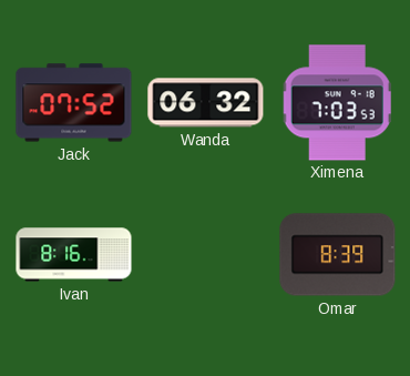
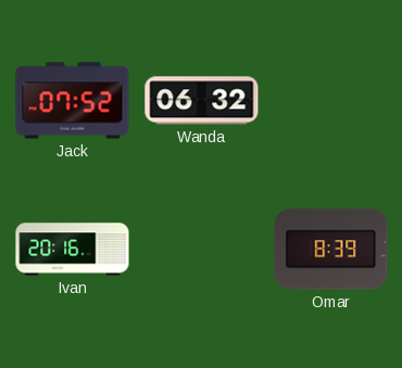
Ximena: 7:03 -> none
Ivan: 8:16 -> 20:16
